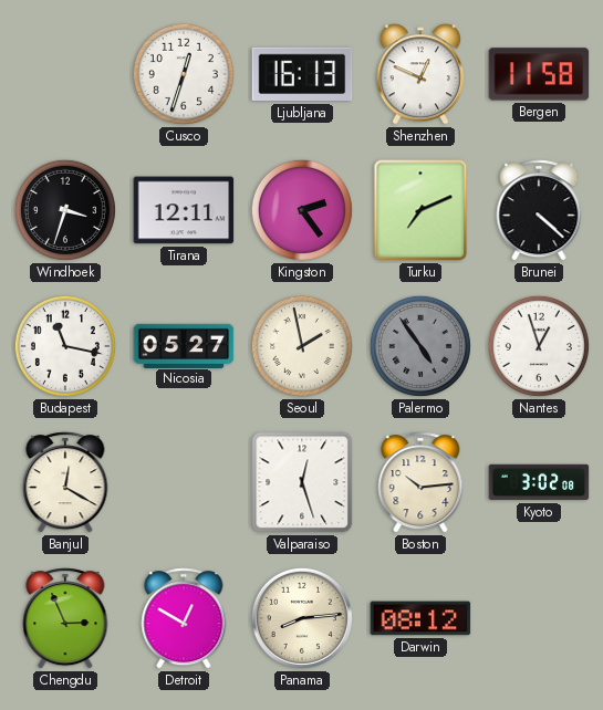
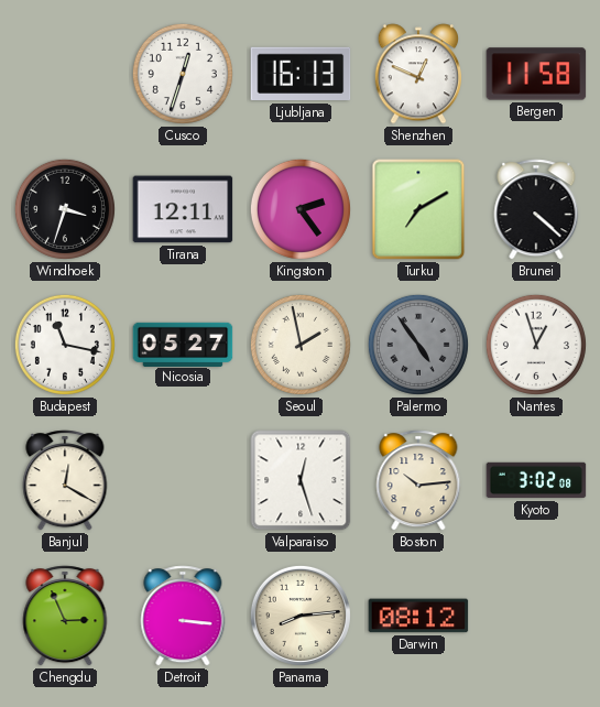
Turku: 7:11 -> 7:10
Detroit: 12:50 -> 3:16
